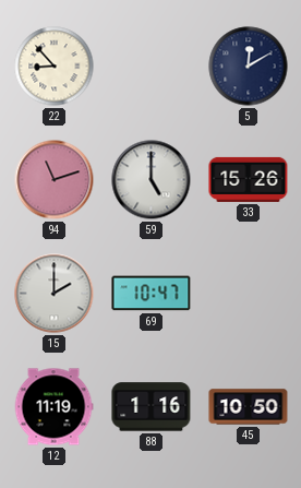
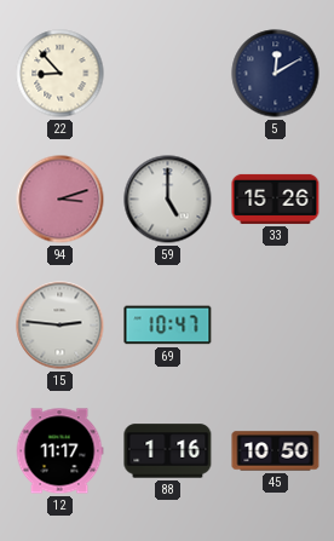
94: 11:12 -> 3:12
15: 2:00 -> 2:46
12: 11:19 -> 11:17
